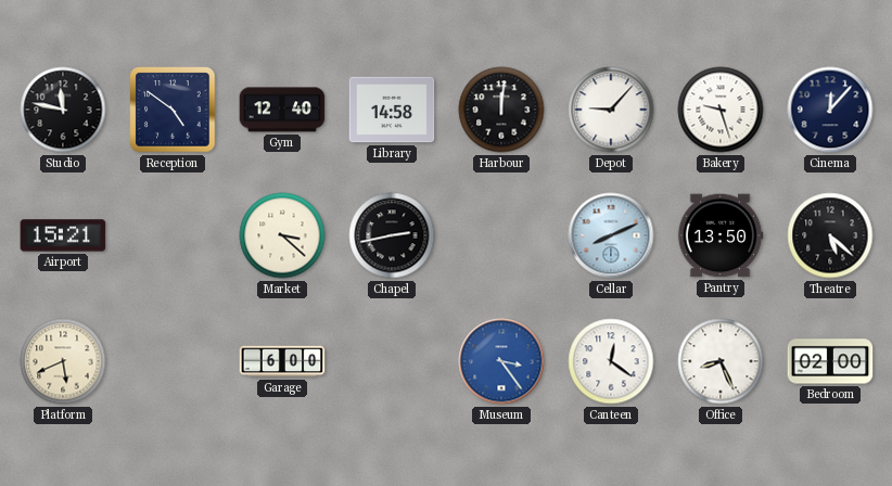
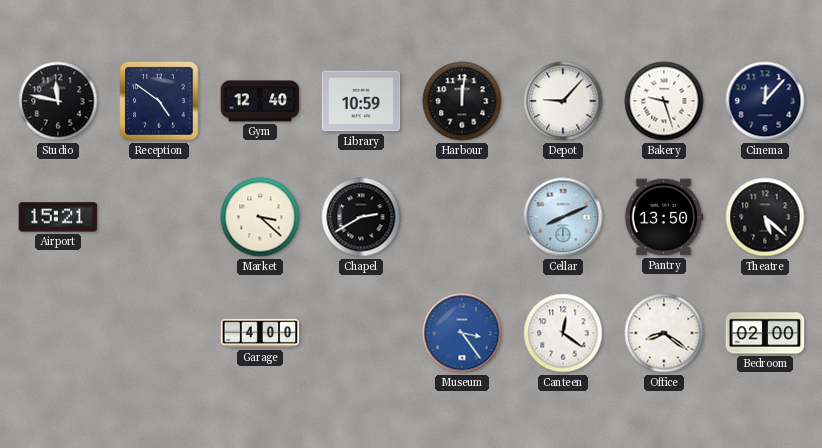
Library: 14:58 -> 10:59
Chapel: 2:43 -> 2:40
Platform: 5:41 -> none
Garage: 6:00 -> 4:00
Office: 8:26 -> 8:21
